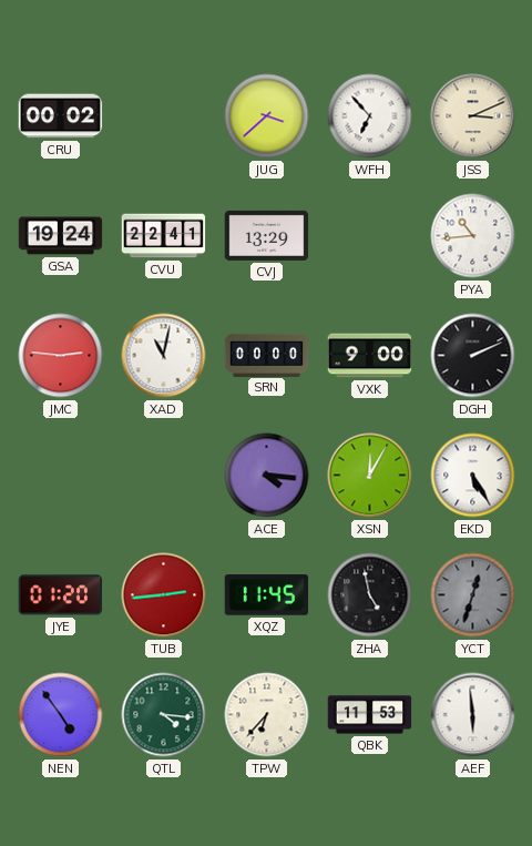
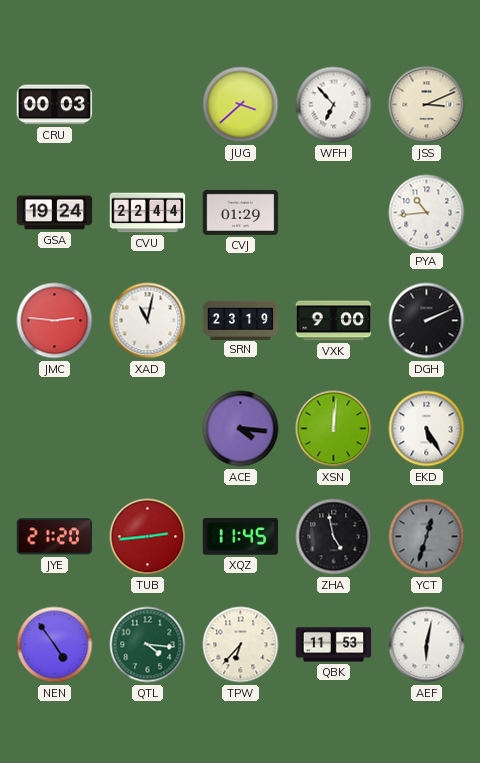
CRU: 00:02 -> 00:03
CVU: 22:41 -> 22:44
CVJ: 13:29 -> 01:29
SRN: 00:00 -> 23:19
XSN: 12:05 -> 12:01
JYE: 01:20 -> 21:20
AEF: 5:59 -> 6:02
